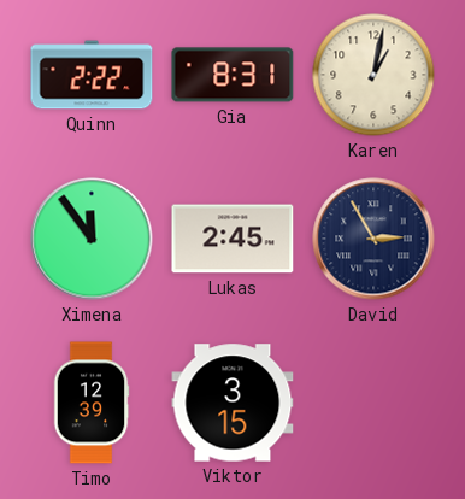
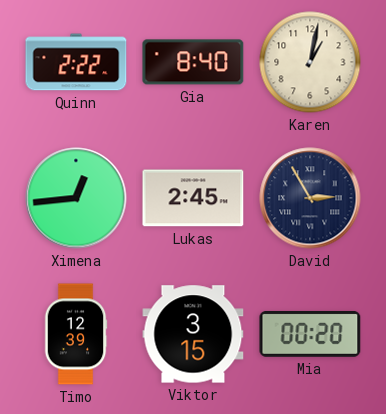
Gia: 8:31 -> 8:40
Ximena: 11:54 -> 12:44
Mia: none -> 00:20
